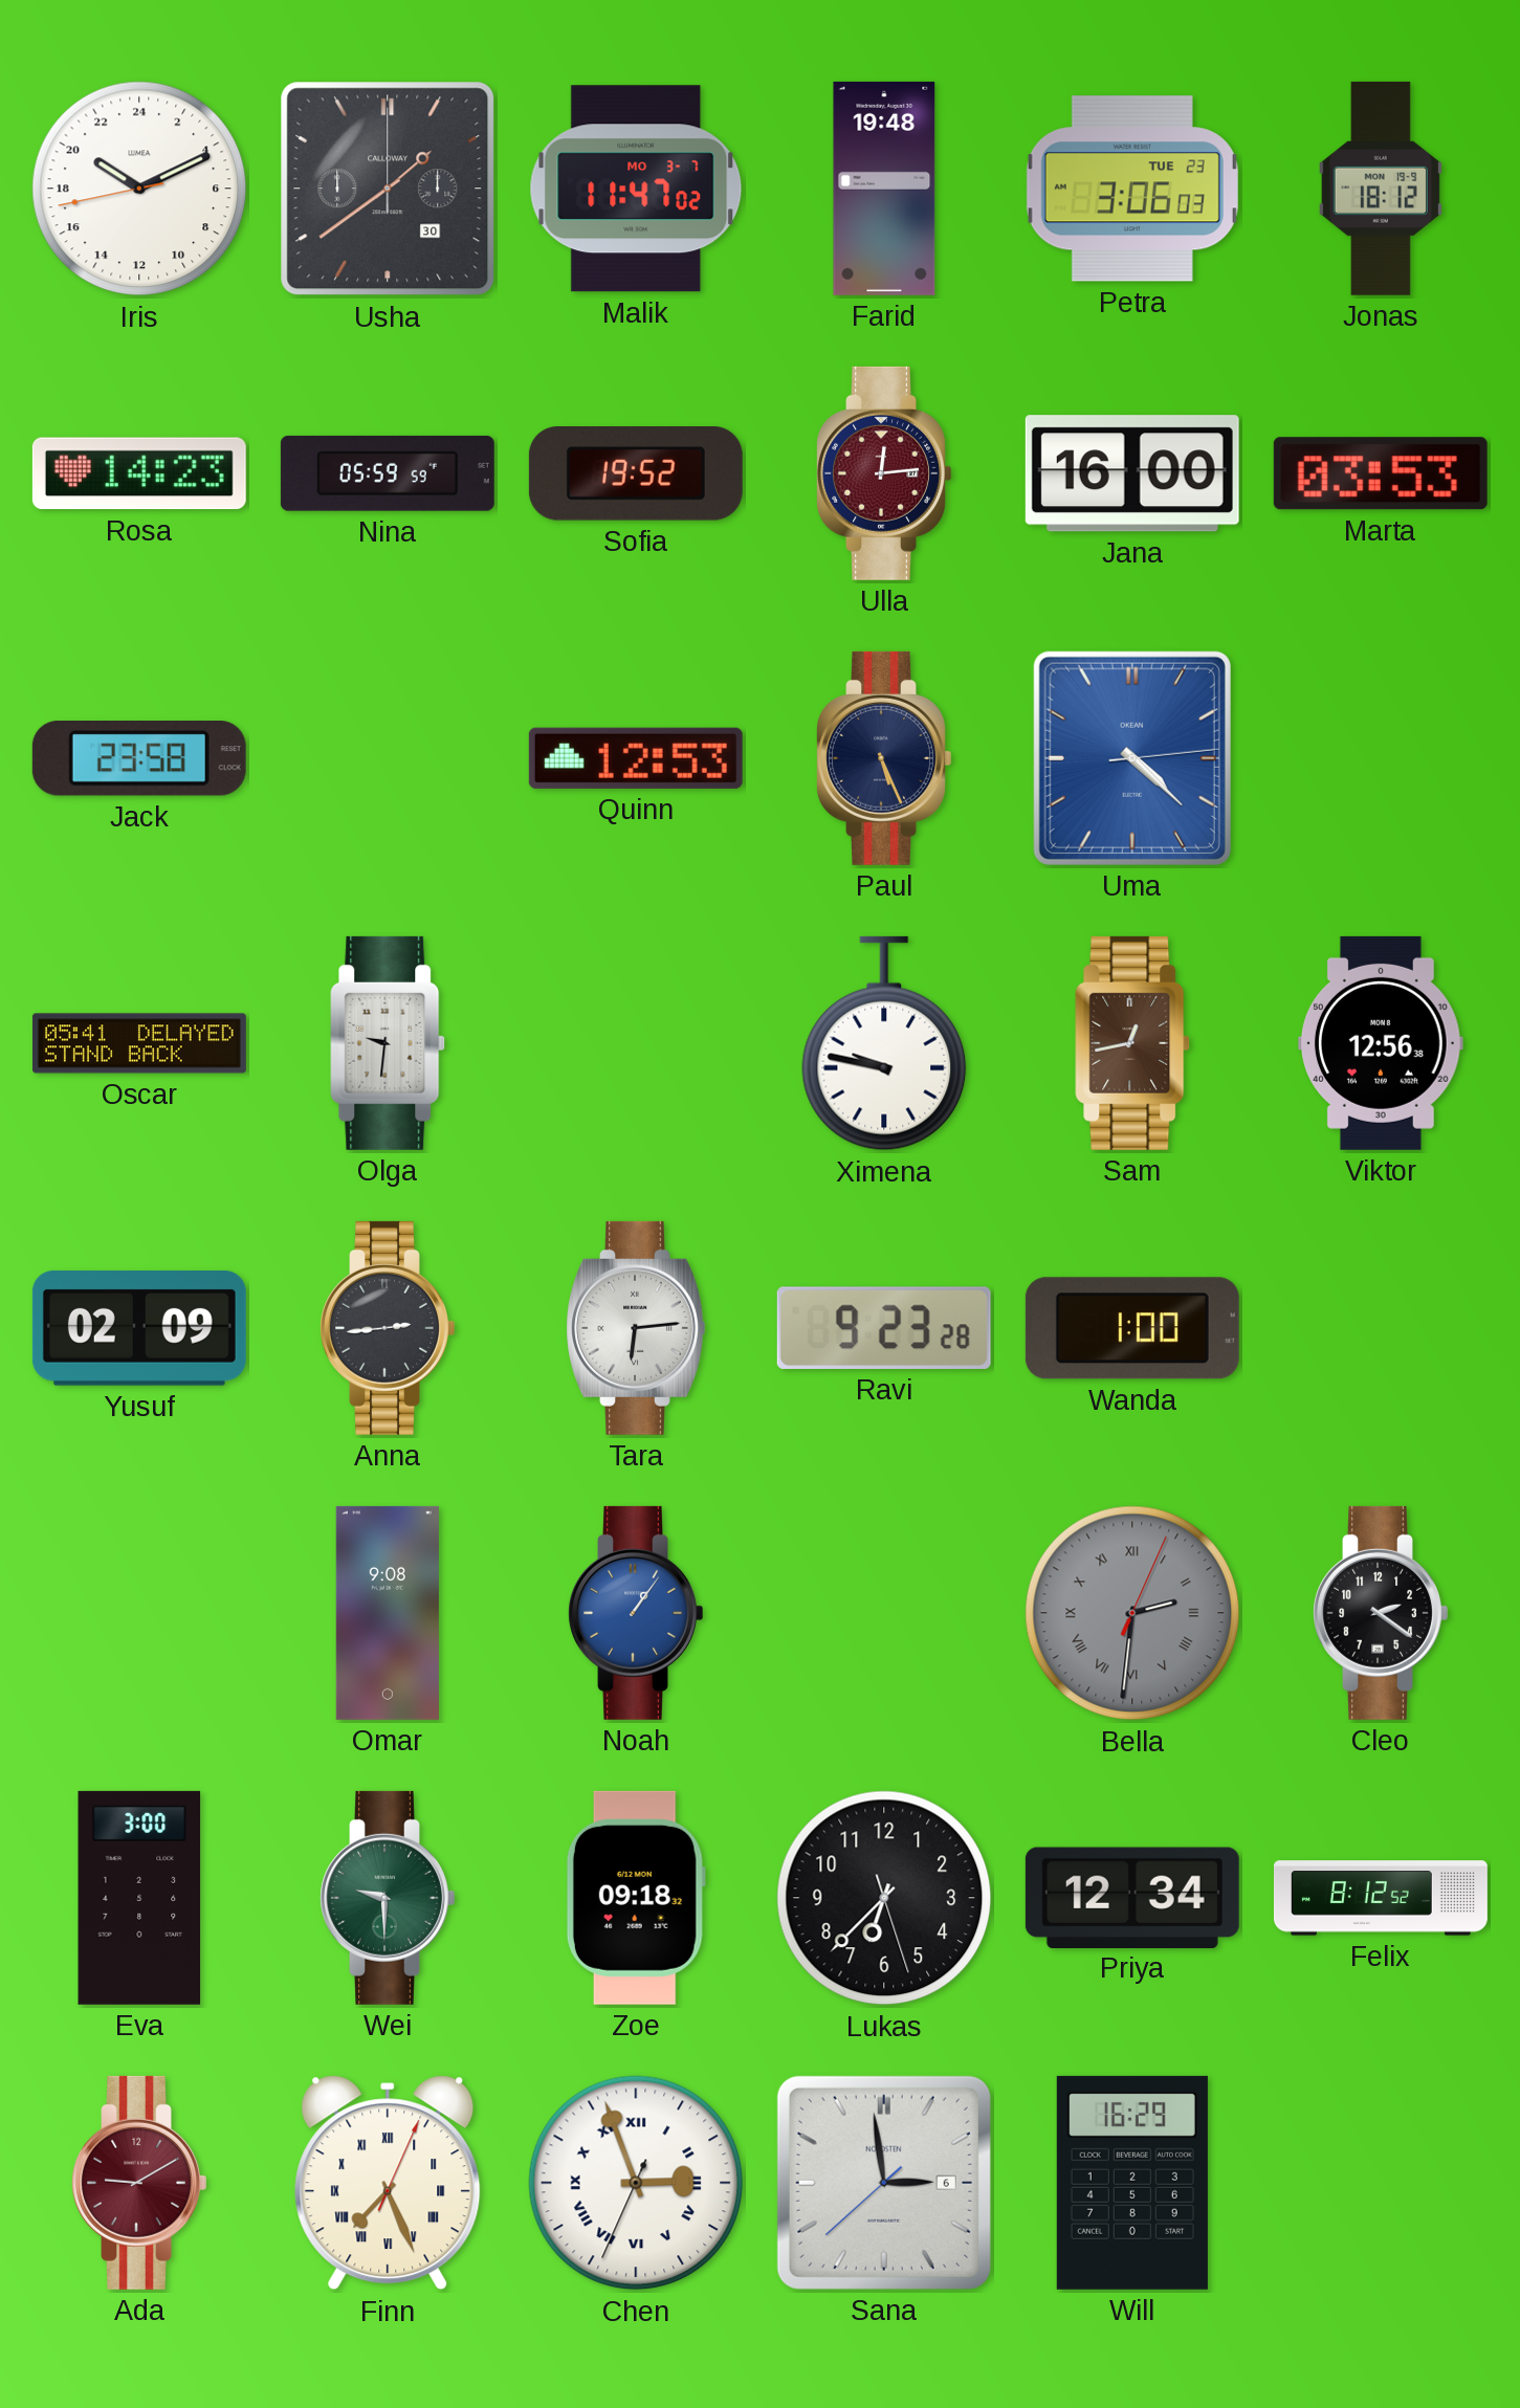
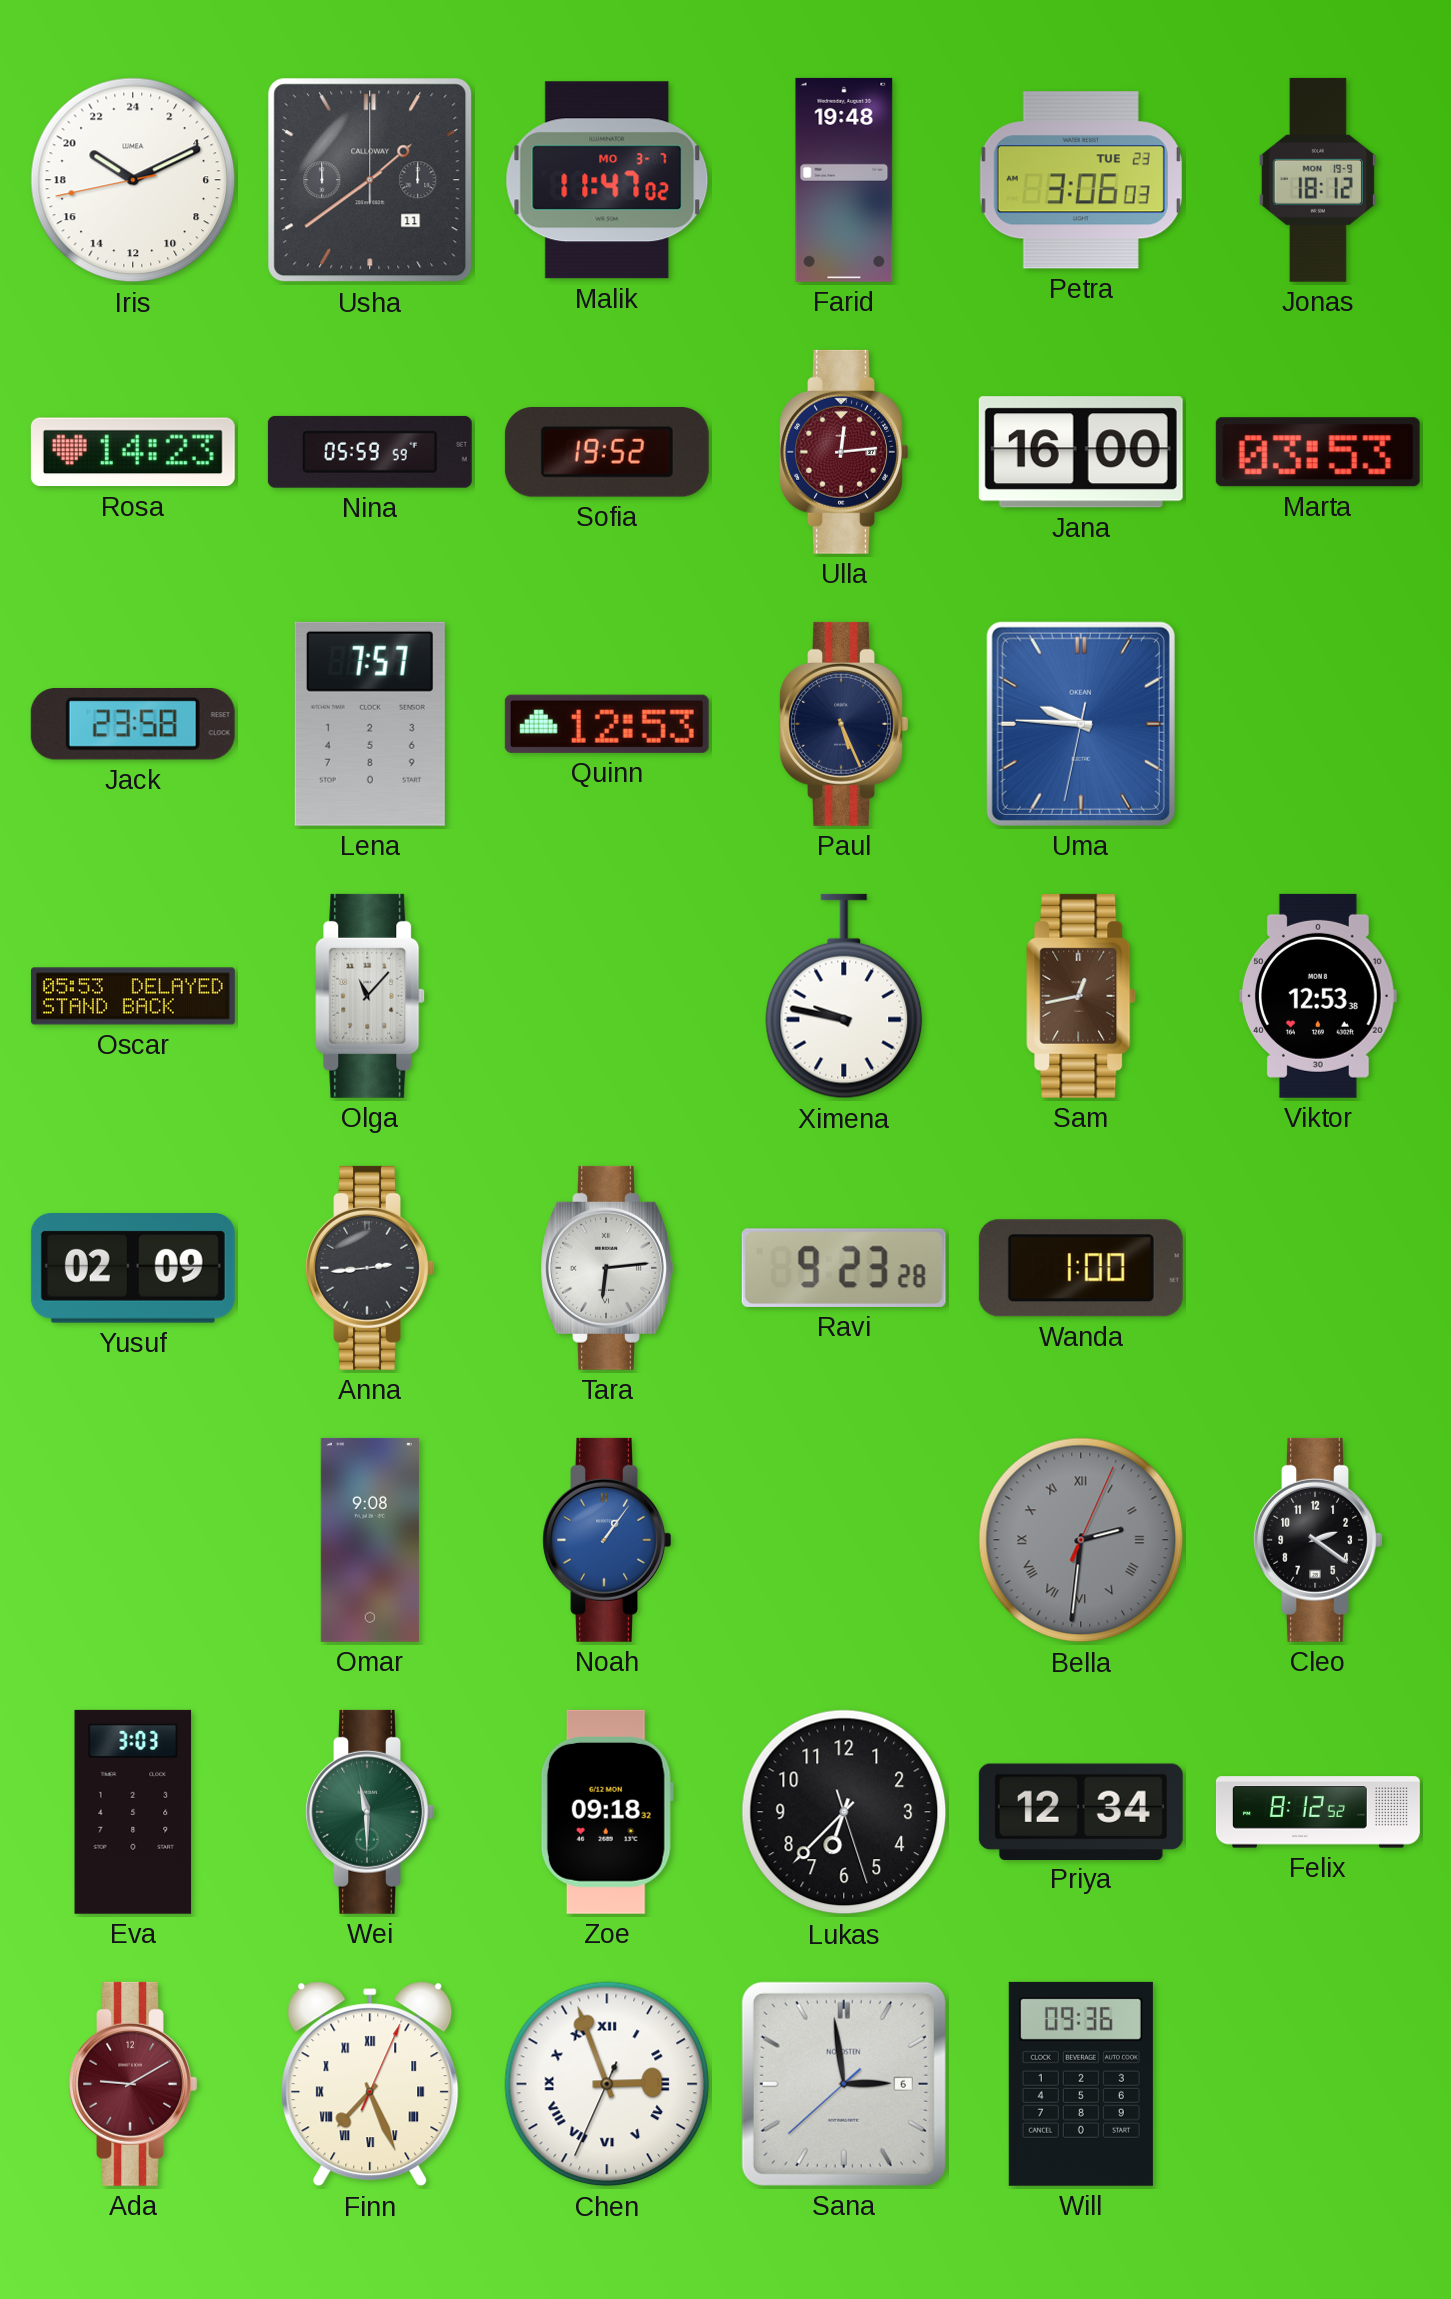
Usha date: 30 -> 11
Lena: none -> 7:57
Uma: 4:22 -> 9:45
Oscar: 05:41 -> 05:53
Olga: 9:31 -> 11:07
Viktor: 12:56 -> 12:53
Eva: 3:00 -> 3:03
Wei: 9:30 -> 11:30
Will: 16:29 -> 09:36
